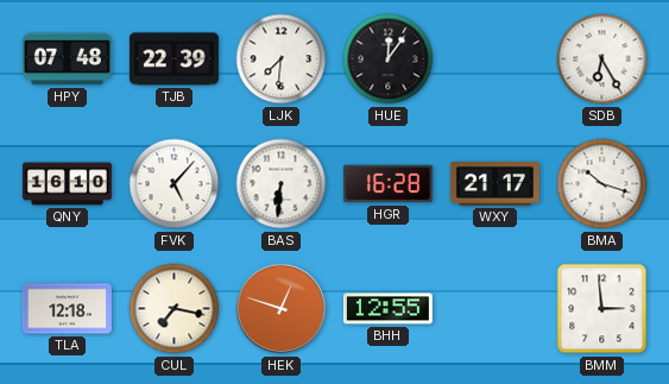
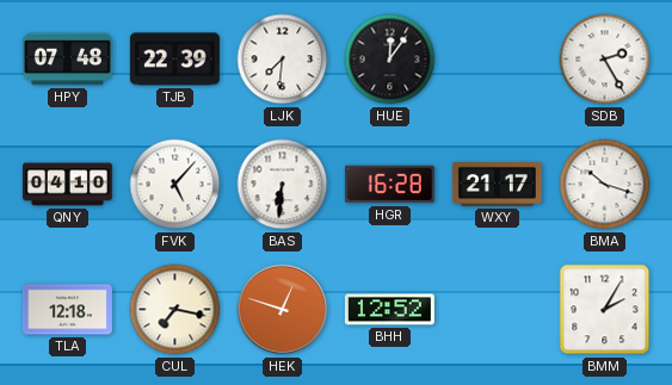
SDB: 6:25 -> 2:25
QNY: 16:10 -> 04:10
BHH: 12:55 -> 12:52
BMM: 2:59 -> 2:05
